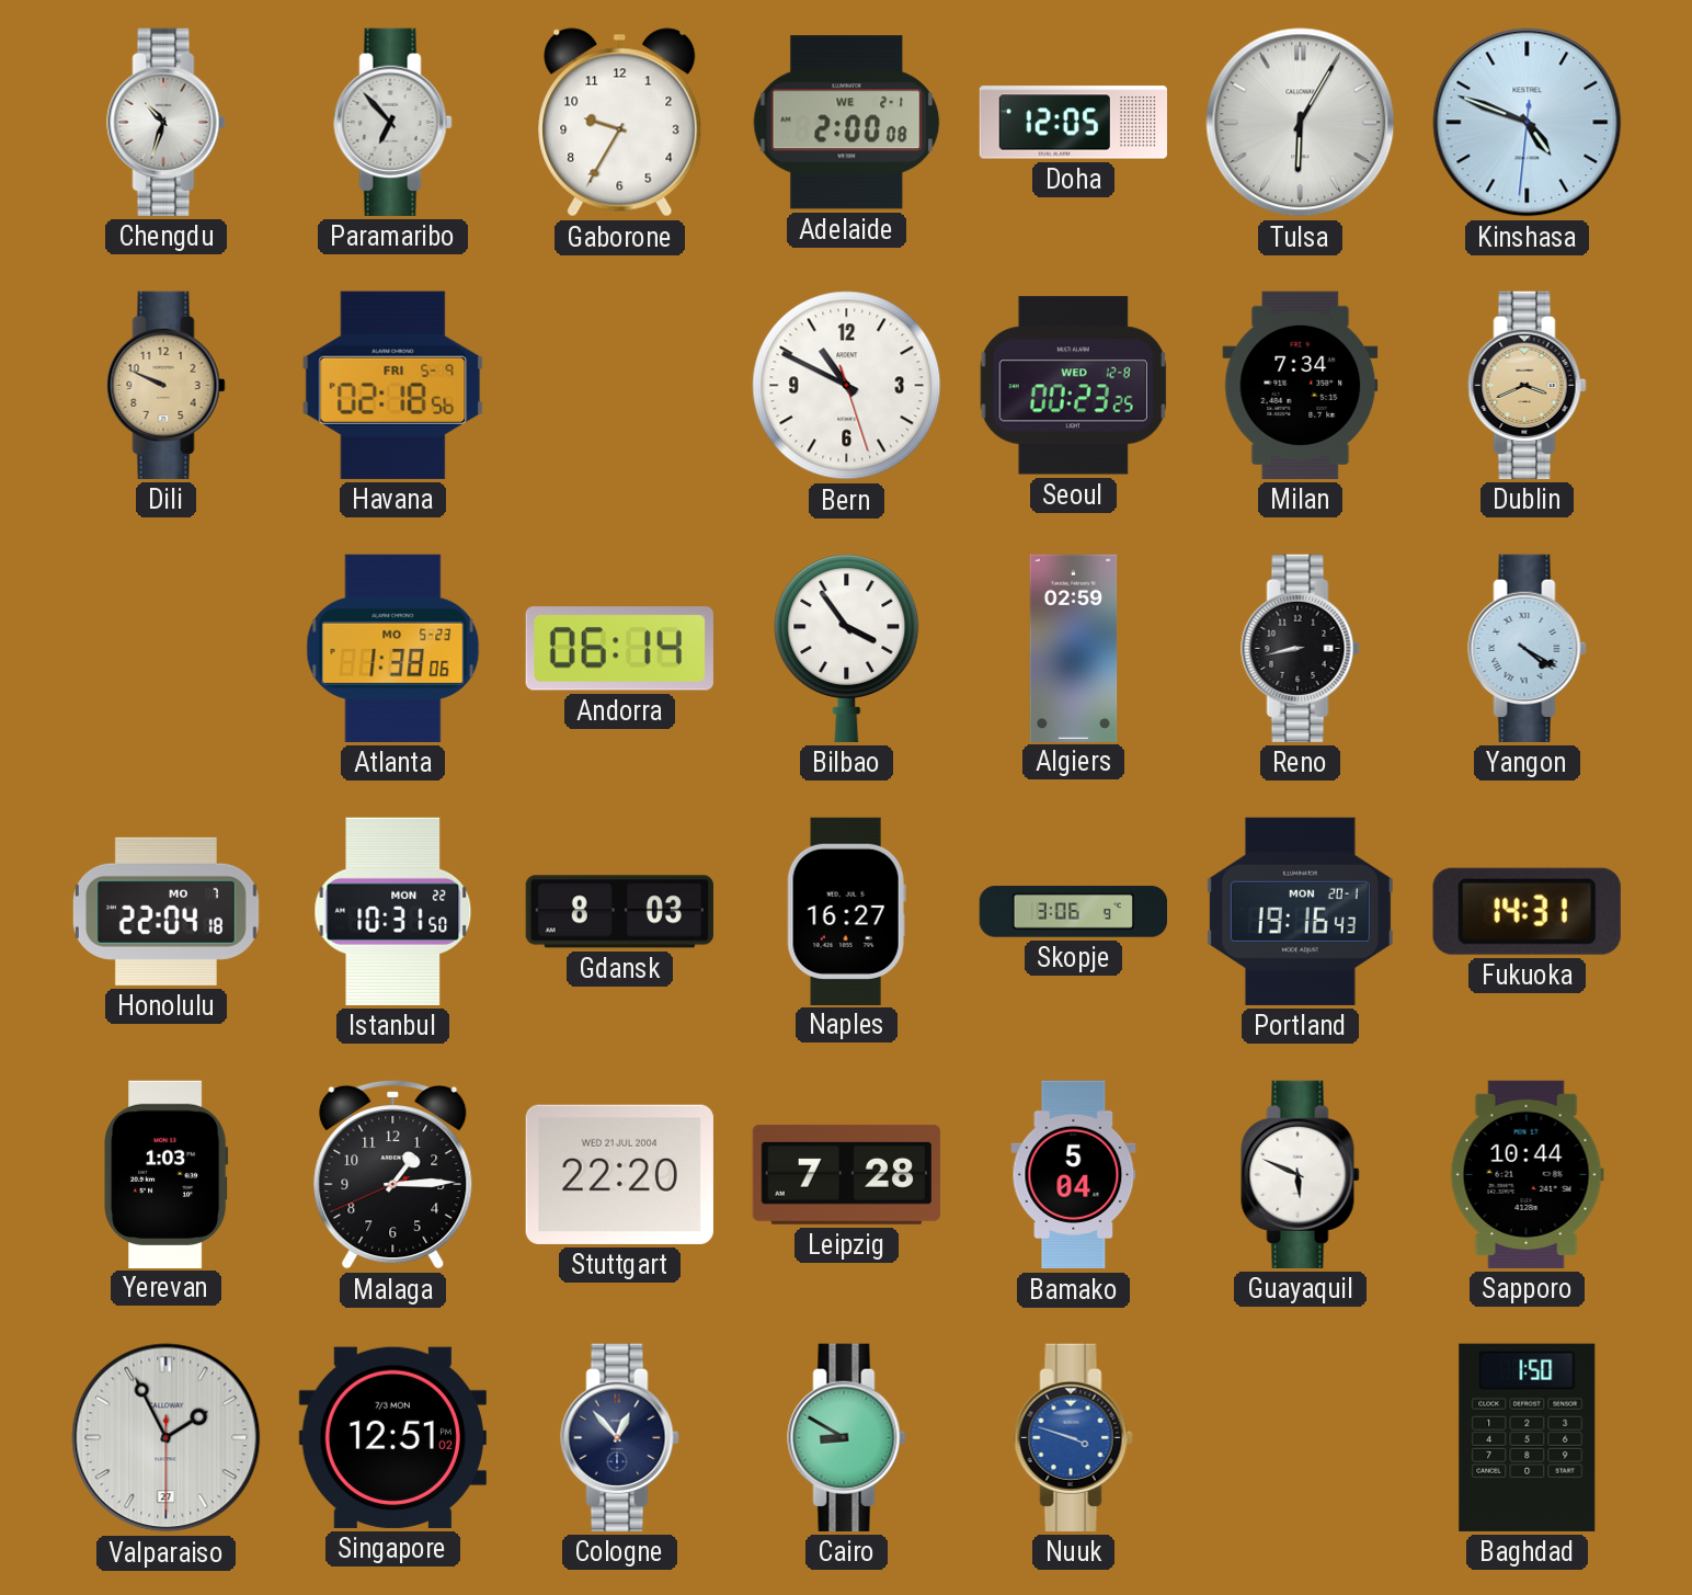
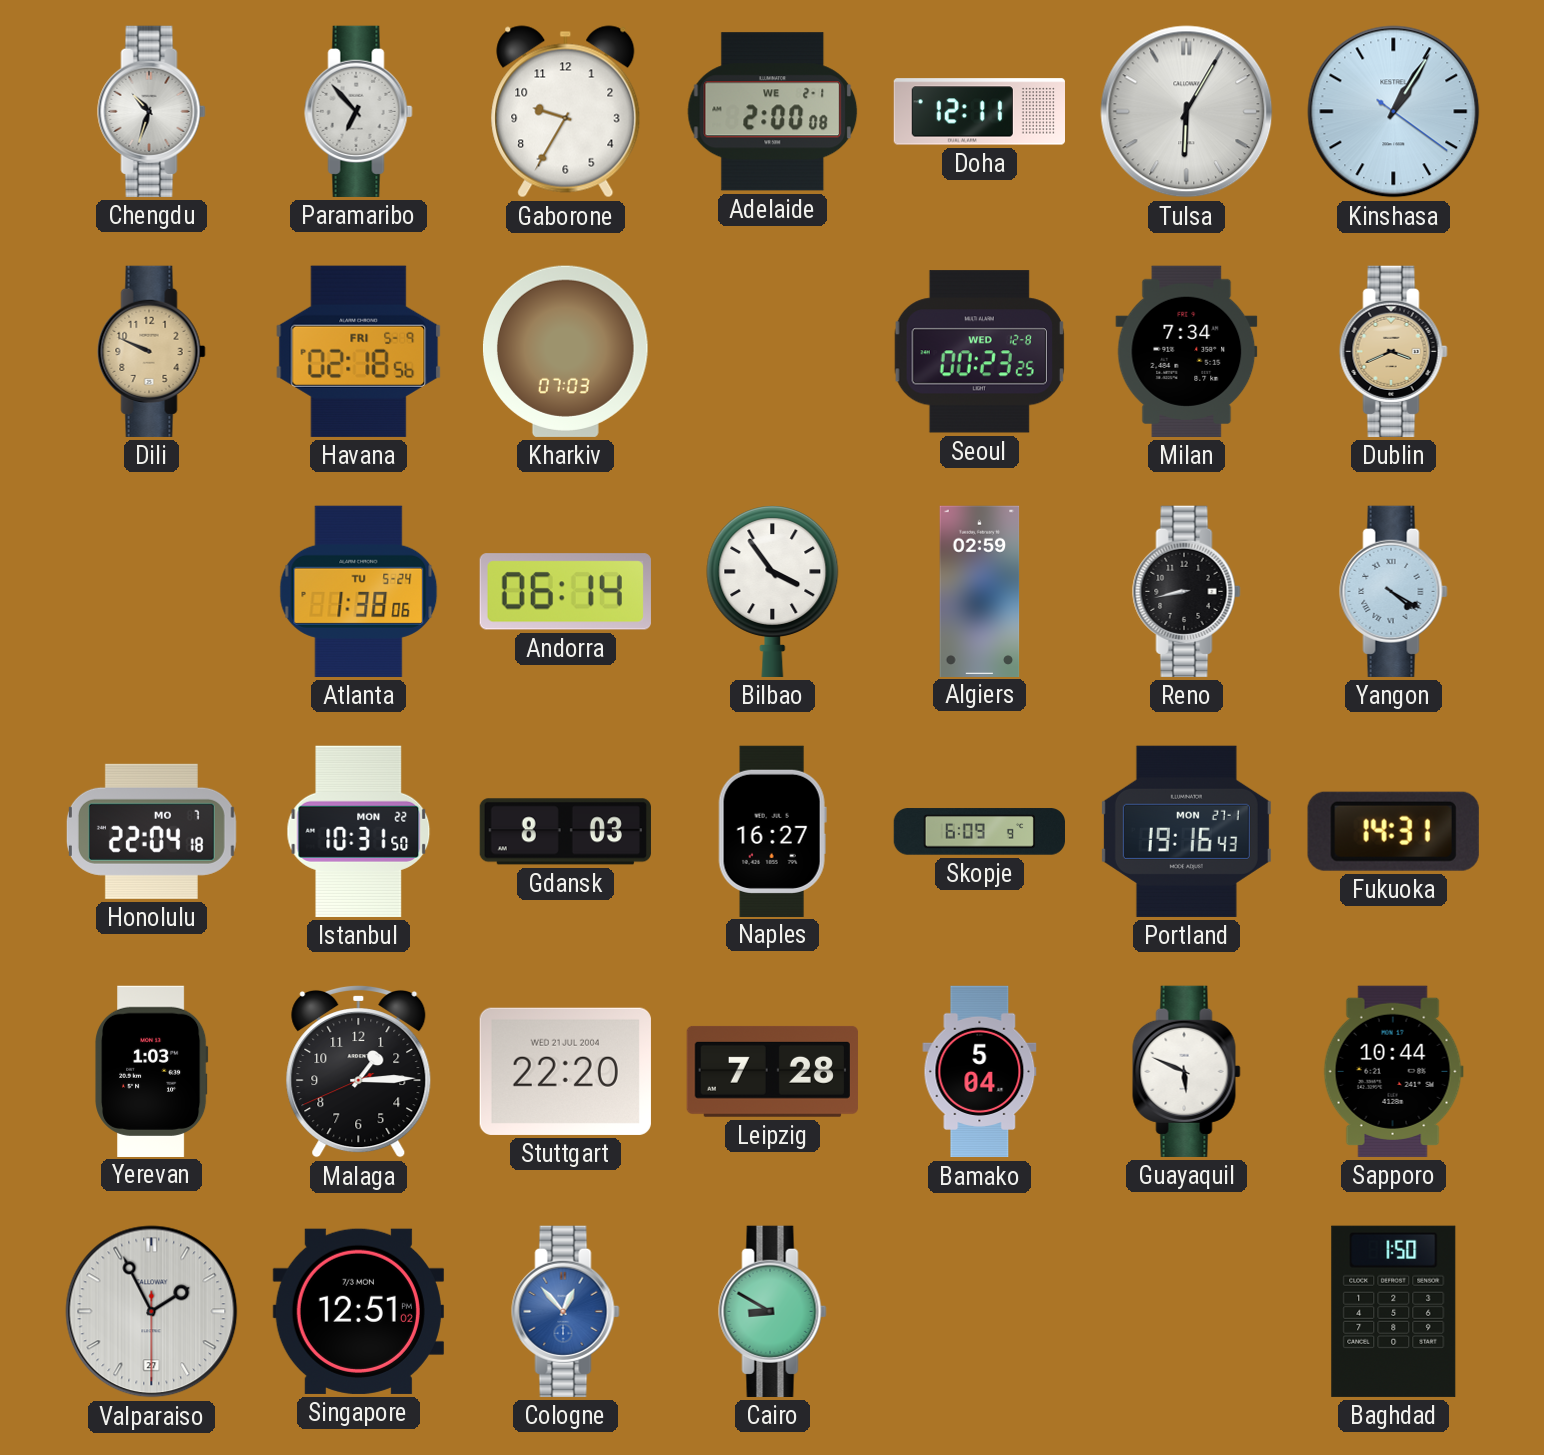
Doha: 12:05 -> 12:11
Kinshasa: 4:48 -> 1:05
Kharkiv: none -> 07:03
Bern: 10:49 -> none
Atlanta date: MO 5-23 -> TU 5-24
Skopje: 3:06 -> 6:09
Portland date: MON 20-1 -> MON 27-1
Cologne dial: navy -> blue
Nuuk: 3:48 -> none
